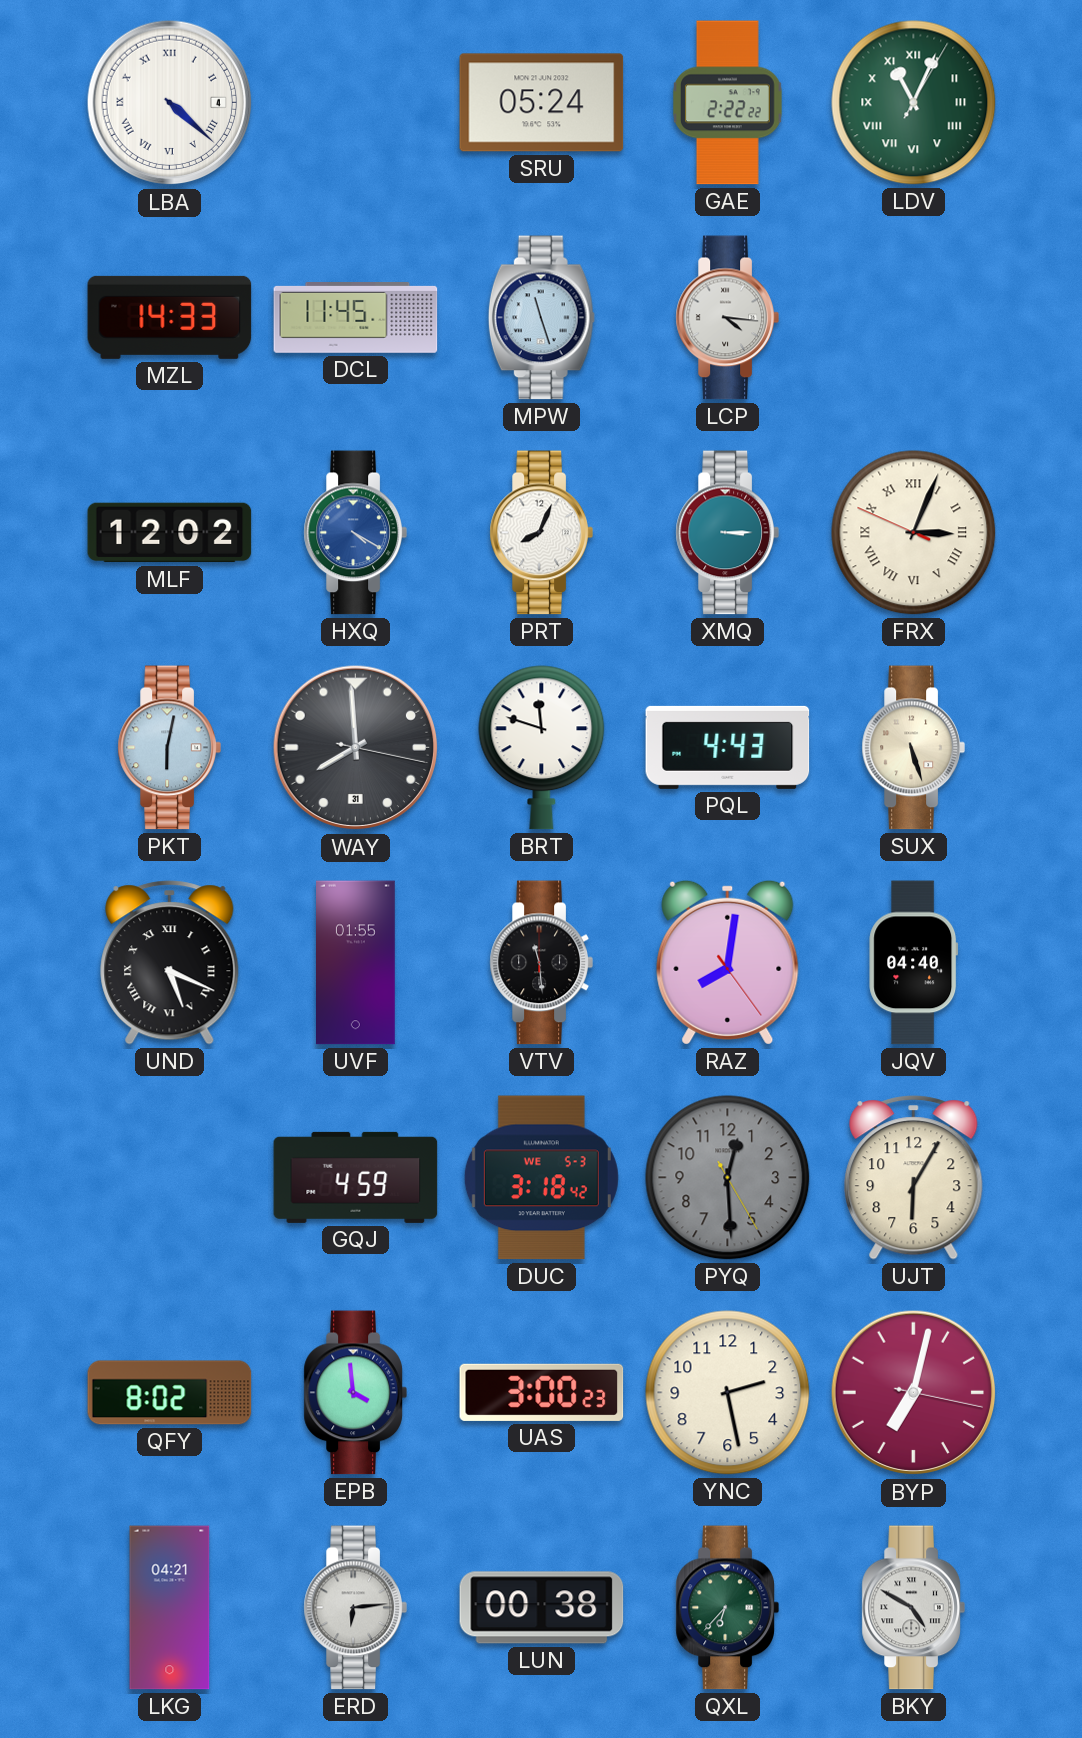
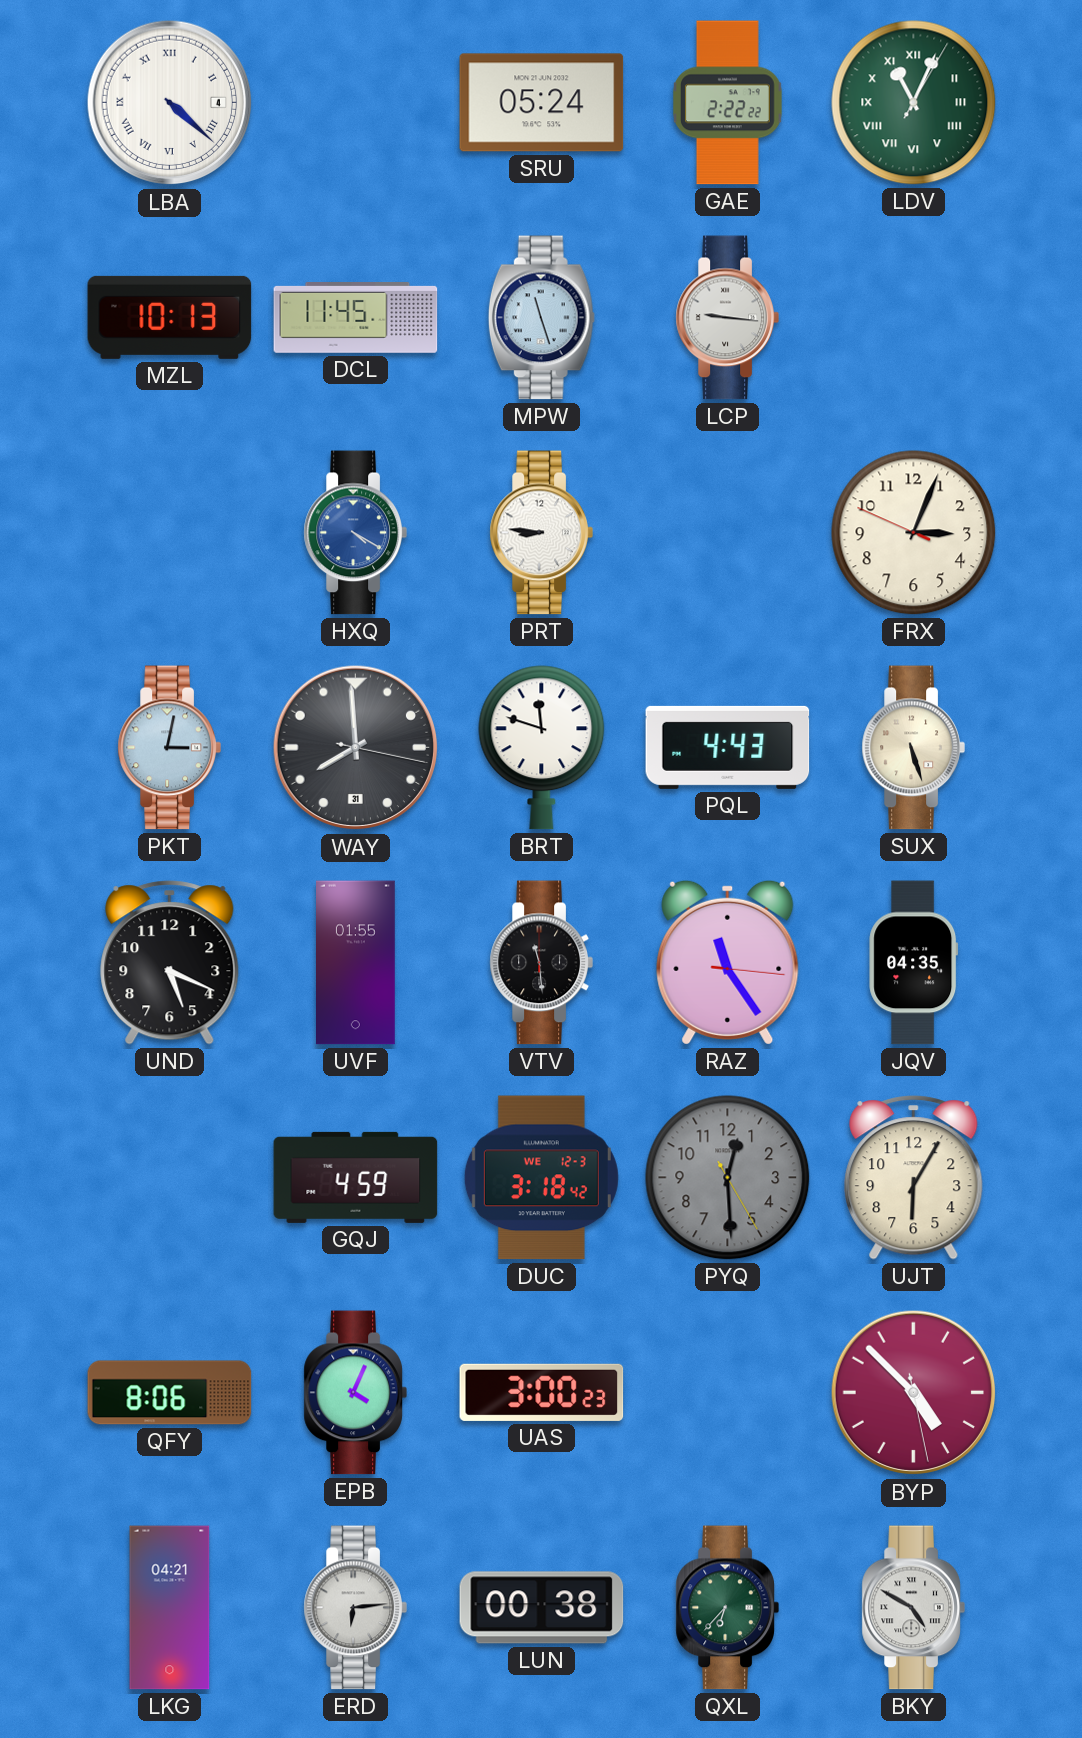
MZL: 14:33 -> 10:13
LCP: 4:16 -> 9:16
MLF: 12:02 -> none
PRT: 8:04 -> 8:46
XMQ: 3:15 -> none
FRX numerals: Roman -> Arabic
PKT: 6:02 -> 3:02
UND numerals: Roman -> Arabic
RAZ: 8:01 -> 11:24
JQV: 04:40 -> 04:35
DUC date: WE 5-3 -> WE 12-3
QFY: 8:02 -> 8:06
EPB: 3:59 -> 4:04
YNC: 2:28 -> none
BYP: 7:02 -> 4:52
